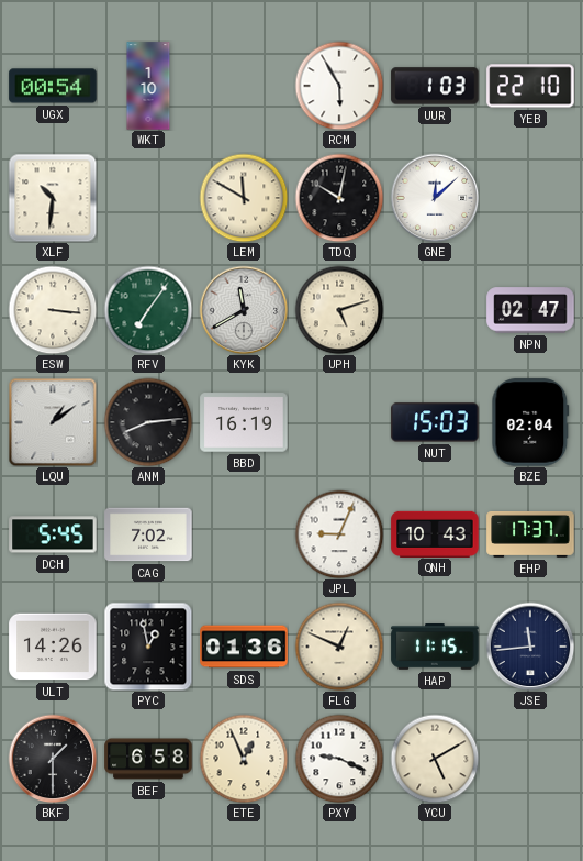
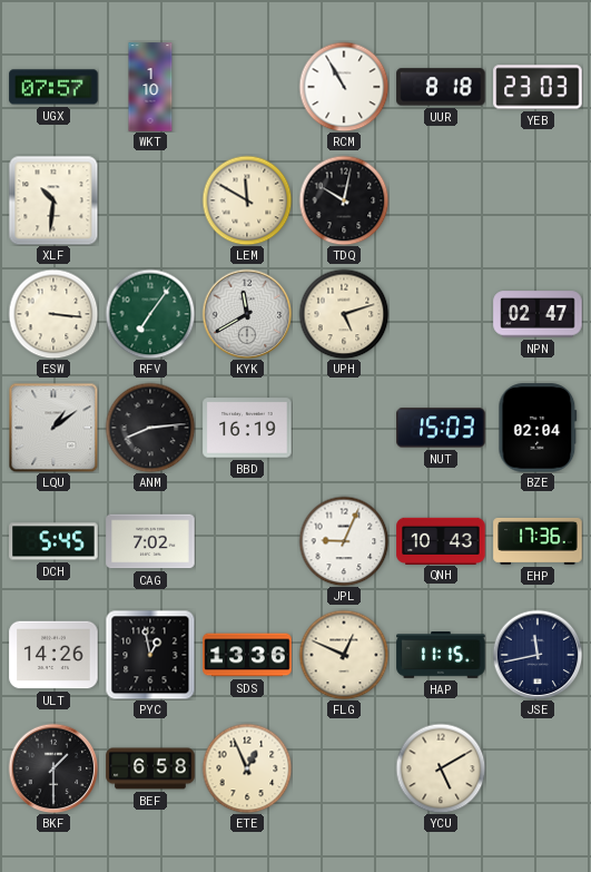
UGX: 00:54 -> 07:57
RCM: 5:55 -> 10:55
UUR: 1:03 -> 8:18
YEB: 22:10 -> 23:03
GNE: 12:08 -> none
EHP: 17:37 -> 17:36
SDS: 01:36 -> 13:36
JSE: 11:44 -> 11:43
PXY: 9:19 -> none
